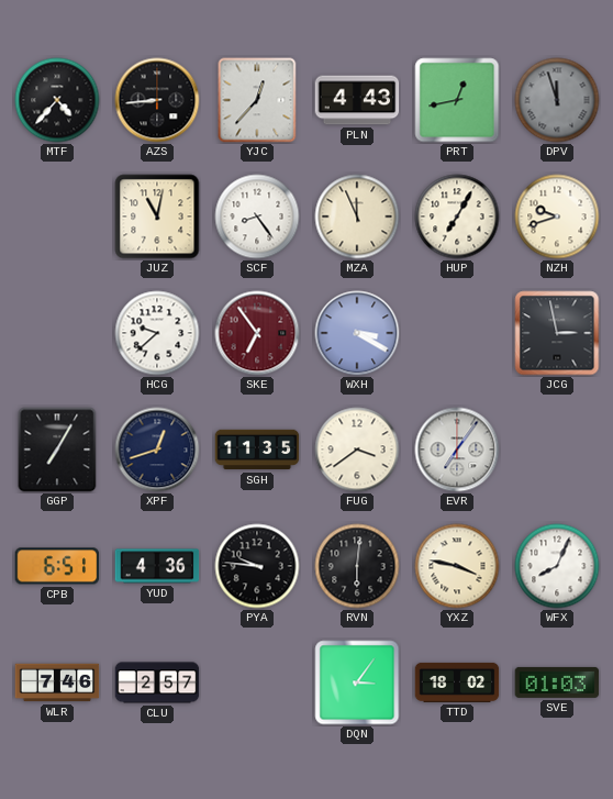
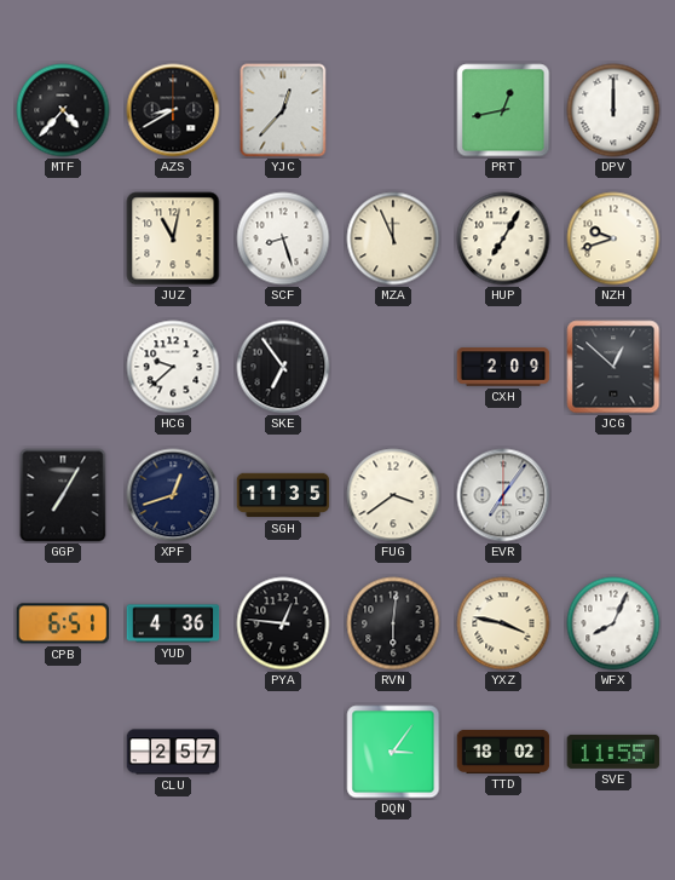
AZS: 8:44 -> 8:40
PLN: 4:43 -> none
DPV: 11:57 -> 12:00
DPV dial: grey -> white
SCF: 8:24 -> 8:27
SKE dial: burgundy -> black
WXH: 3:20 -> none
CXH: none -> 2:09
JCG: 2:58 -> 12:52
PYA: 9:46 -> 12:46
WLR: 7:46 -> none
SVE: 01:03 -> 11:55
